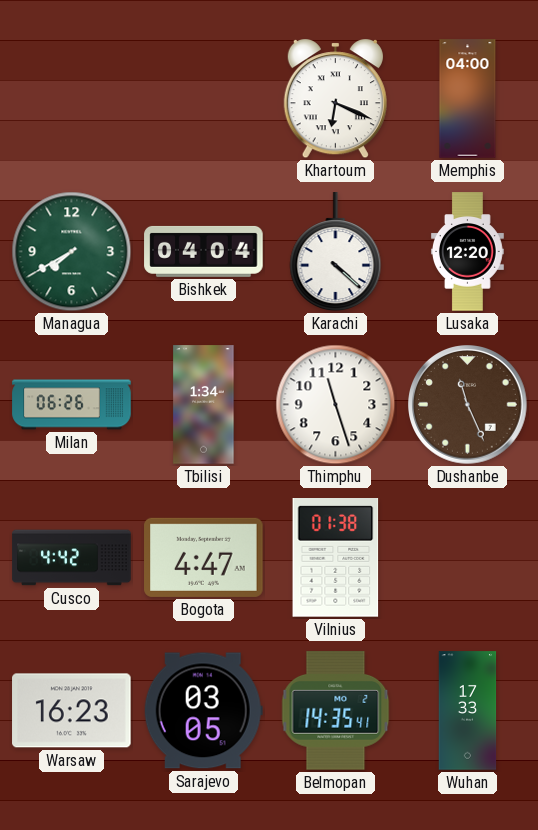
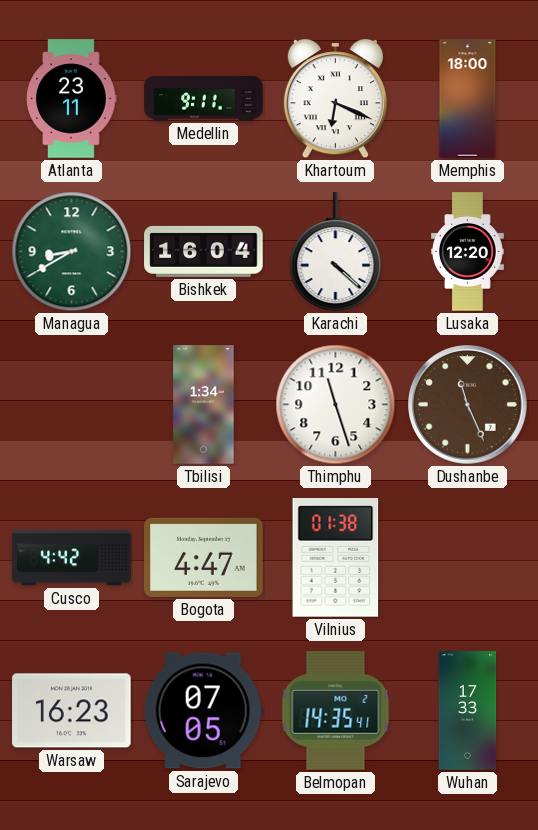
Atlanta: none -> 23:11
Medellin: none -> 9:11
Memphis: 04:00 -> 18:00
Managua: 7:40 -> 8:40
Bishkek: 04:04 -> 16:04
Milan: 06:26 -> none
Sarajevo: 03:05 -> 07:05
